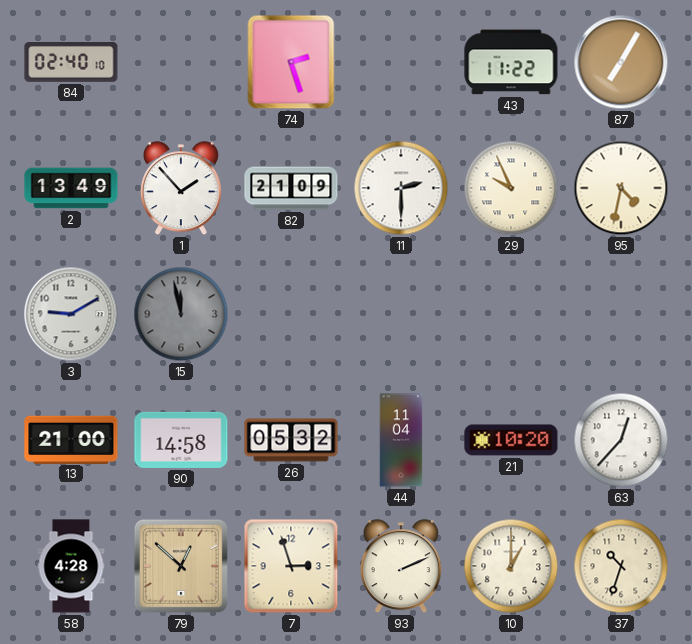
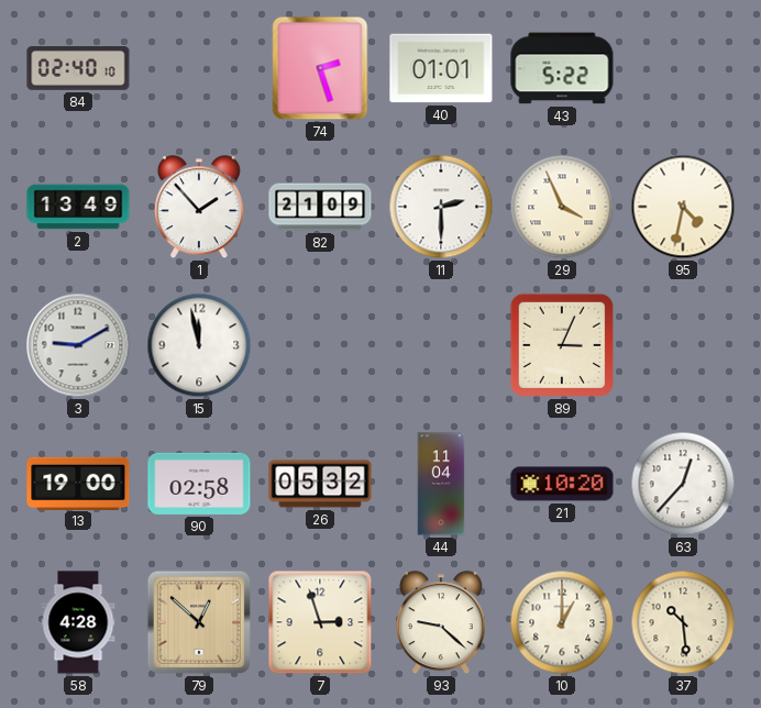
40: none -> 01:01
43: 11:22 -> 5:22
87: 7:05 -> none
29: 9:56 -> 3:56
15 dial: grey -> white
89: none -> 3:04
13: 21:00 -> 19:00
90: 14:58 -> 02:58
93: 2:11 -> 9:22
37: 10:33 -> 10:29
